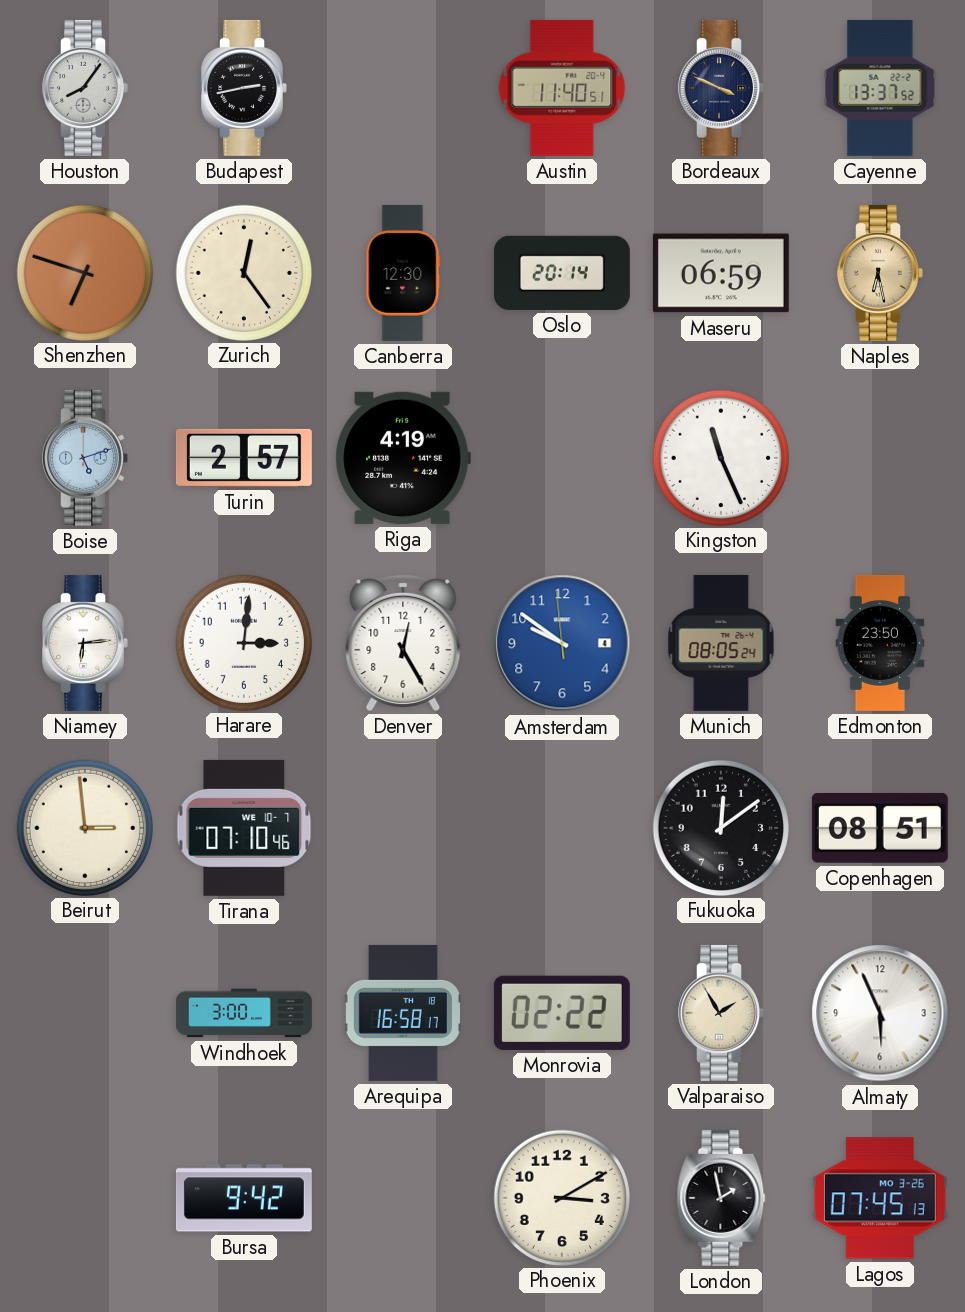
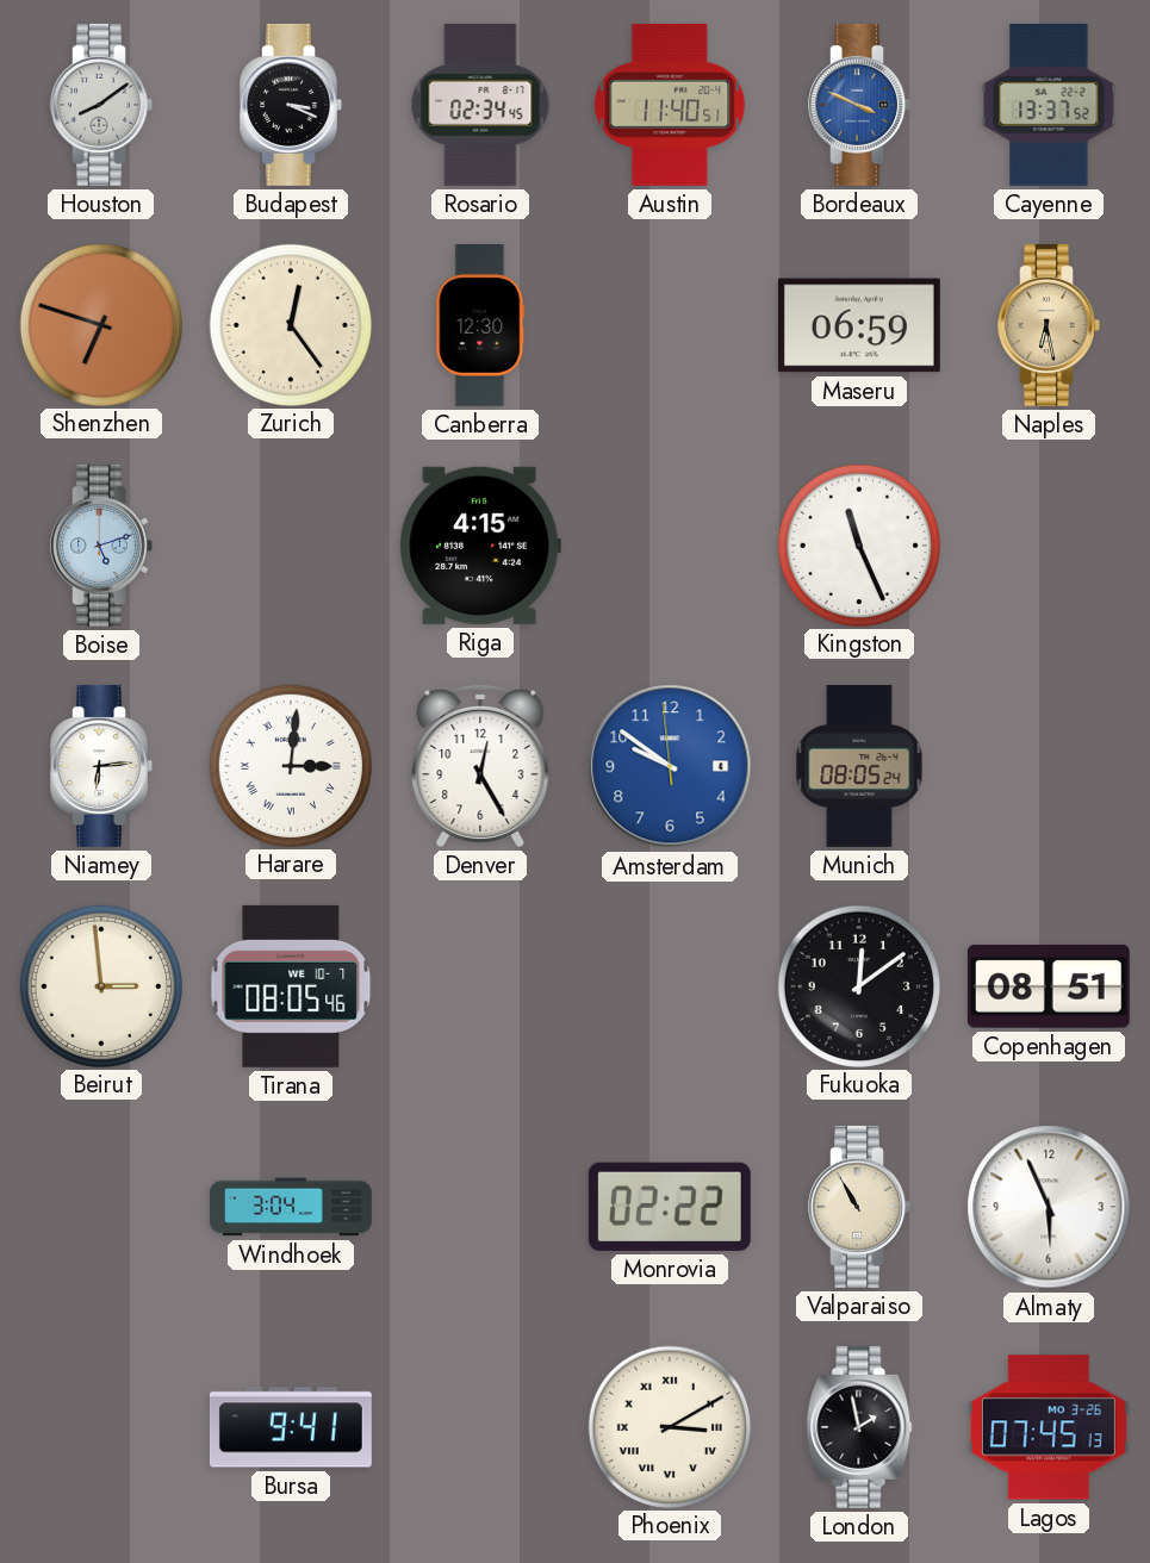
Houston: 8:06 -> 8:09
Budapest: 2:43 -> 3:19
Rosario: none -> 02:34
Bordeaux dial: navy -> blue
Oslo: 20:14 -> none
Turin: 2:57 -> none
Riga: 4:19 -> 4:15
Harare numerals: Arabic -> Roman
Edmonton: 23:50 -> none
Tirana: 07:10 -> 08:05
Windhoek: 3:00 -> 3:04
Arequipa: 16:58 -> none
Valparaiso: 1:55 -> 10:55
Bursa: 9:42 -> 9:41
Phoenix numerals: Arabic -> Roman
